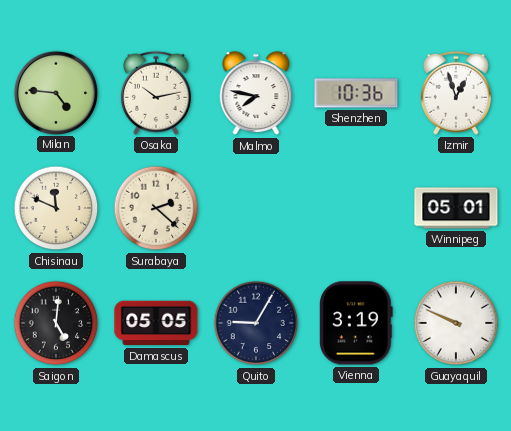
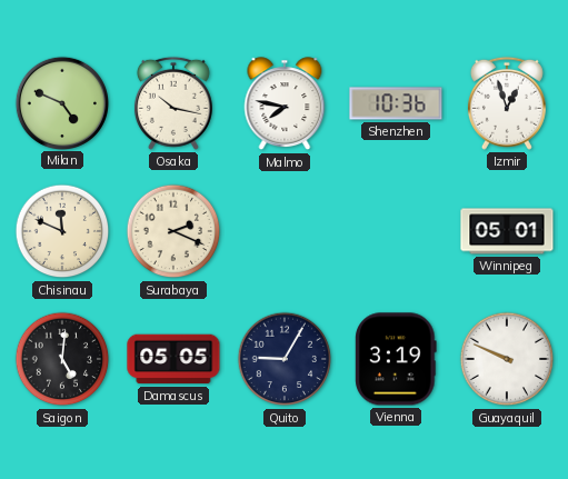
Milan: 4:46 -> 4:49
Osaka: 10:13 -> 10:17
Surabaya: 2:22 -> 2:19
